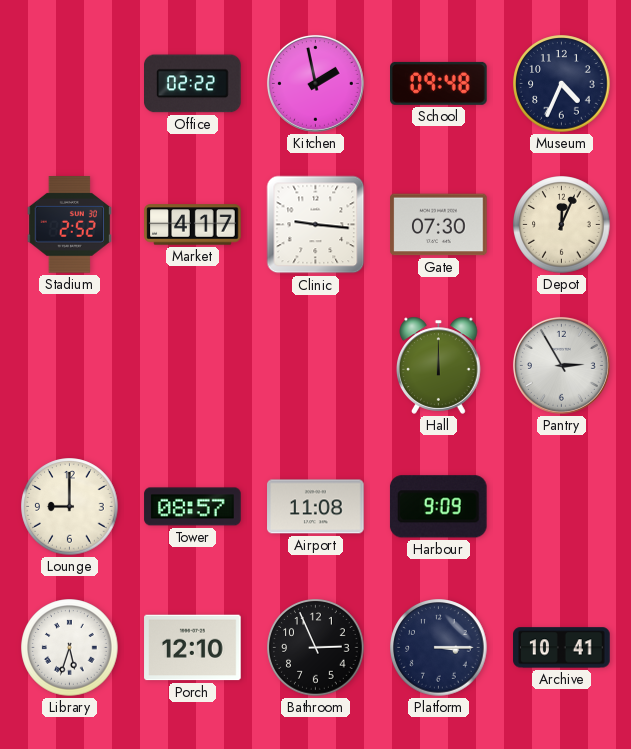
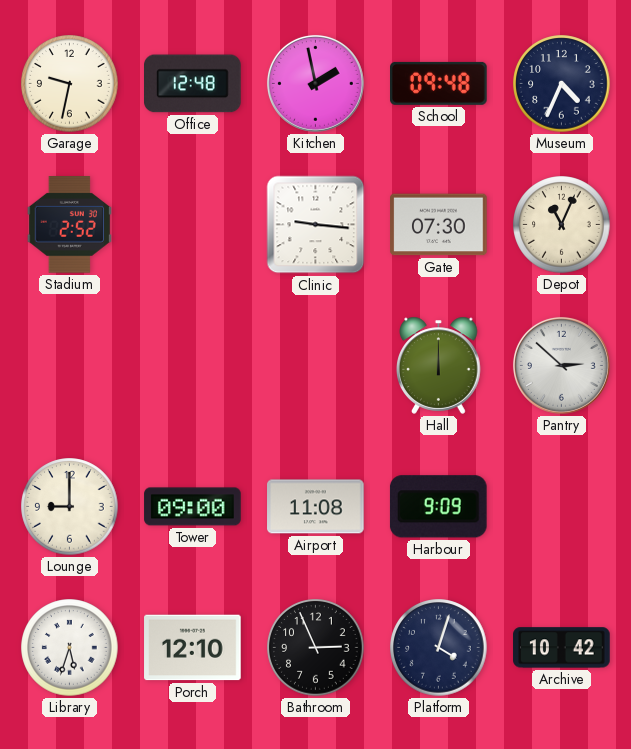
Garage: none -> 9:32
Office: 02:22 -> 12:48
Market: 4:17 -> none
Depot: 12:04 -> 11:04
Pantry: 2:55 -> 2:52
Tower: 08:57 -> 09:00
Platform: 3:15 -> 4:03
Archive: 10:41 -> 10:42
